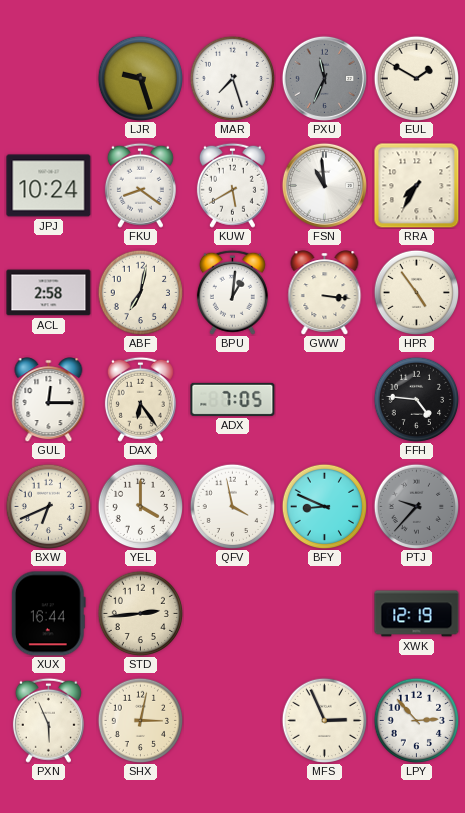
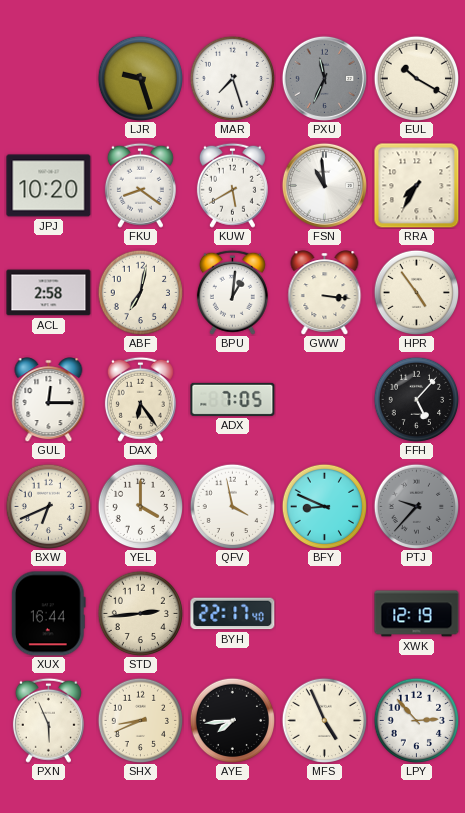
EUL: 1:50 -> 10:20
JPJ: 10:24 -> 10:20
FFH: 4:46 -> 5:07
BYH: none -> 22:17
SHX: 3:02 -> 8:41
AYE: none -> 7:44
MFS: 2:56 -> 4:56
